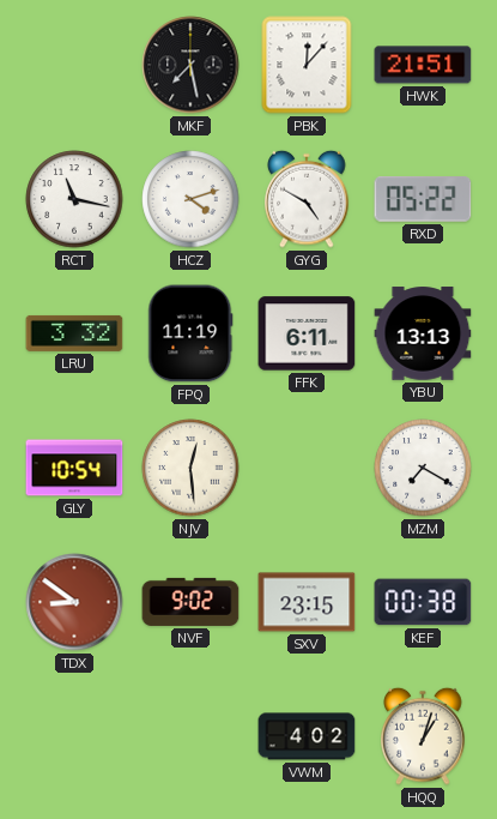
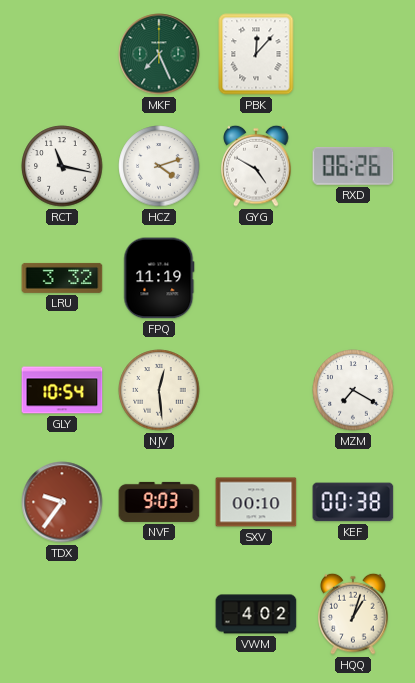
MKF: 7:28 -> 7:26
MKF dial: black -> green
HWK: 21:51 -> none
RXD: 05:22 -> 06:26
FFK: 6:11 -> none
YBU: 13:13 -> none
TDX: 8:51 -> 9:36
NVF: 9:02 -> 9:03
SXV: 23:15 -> 00:10
